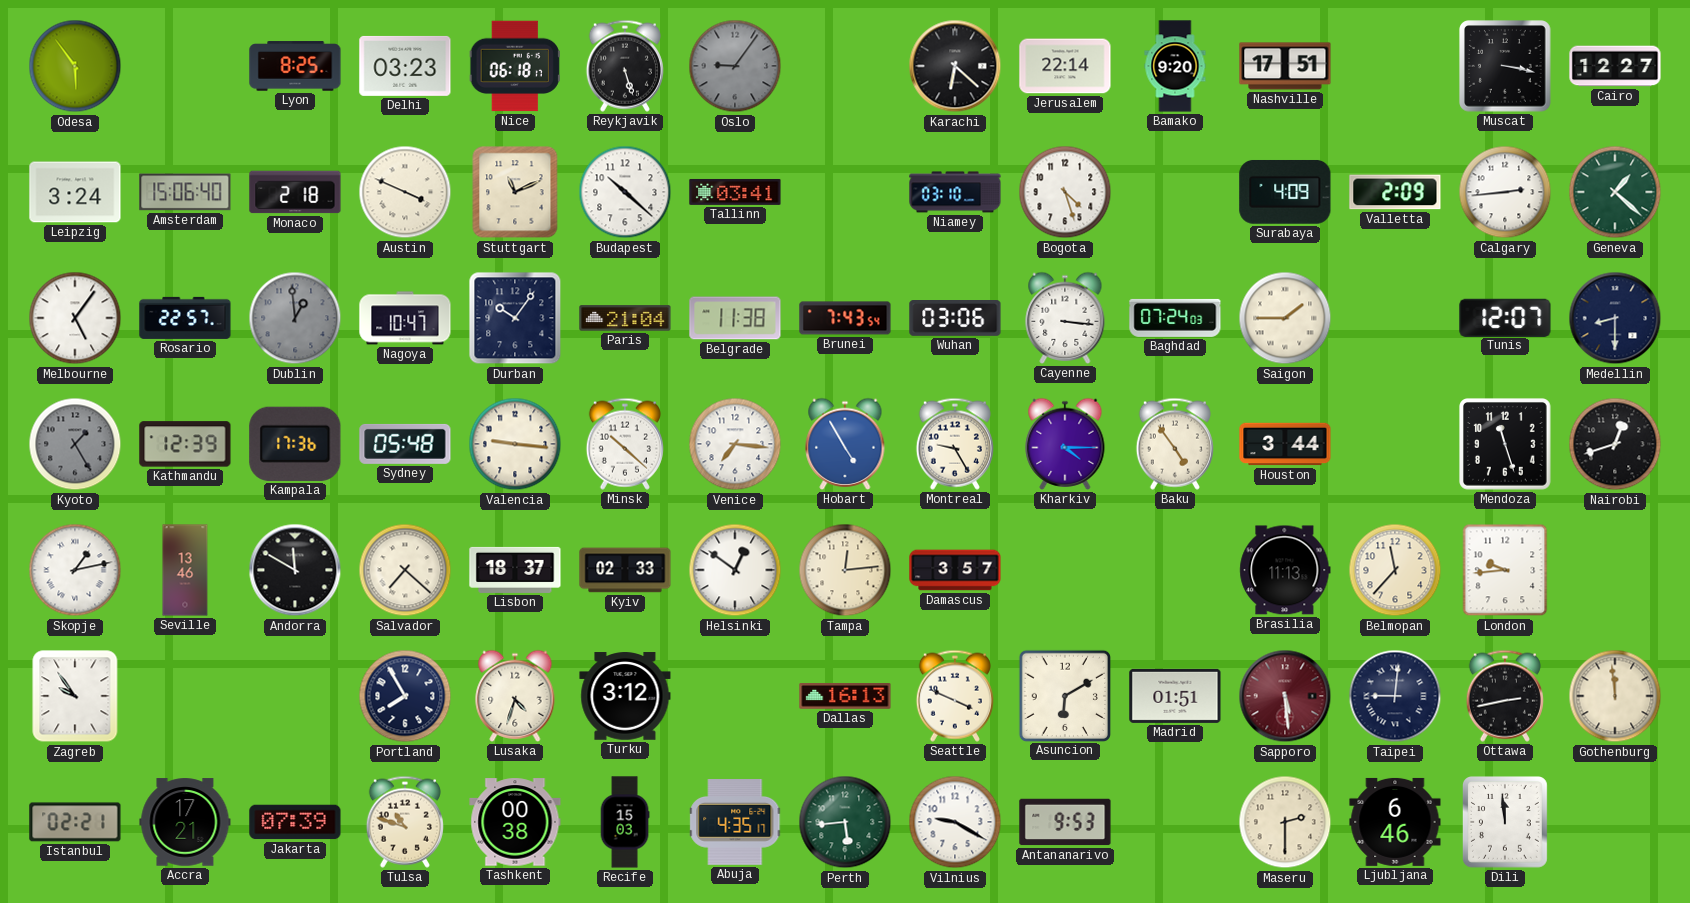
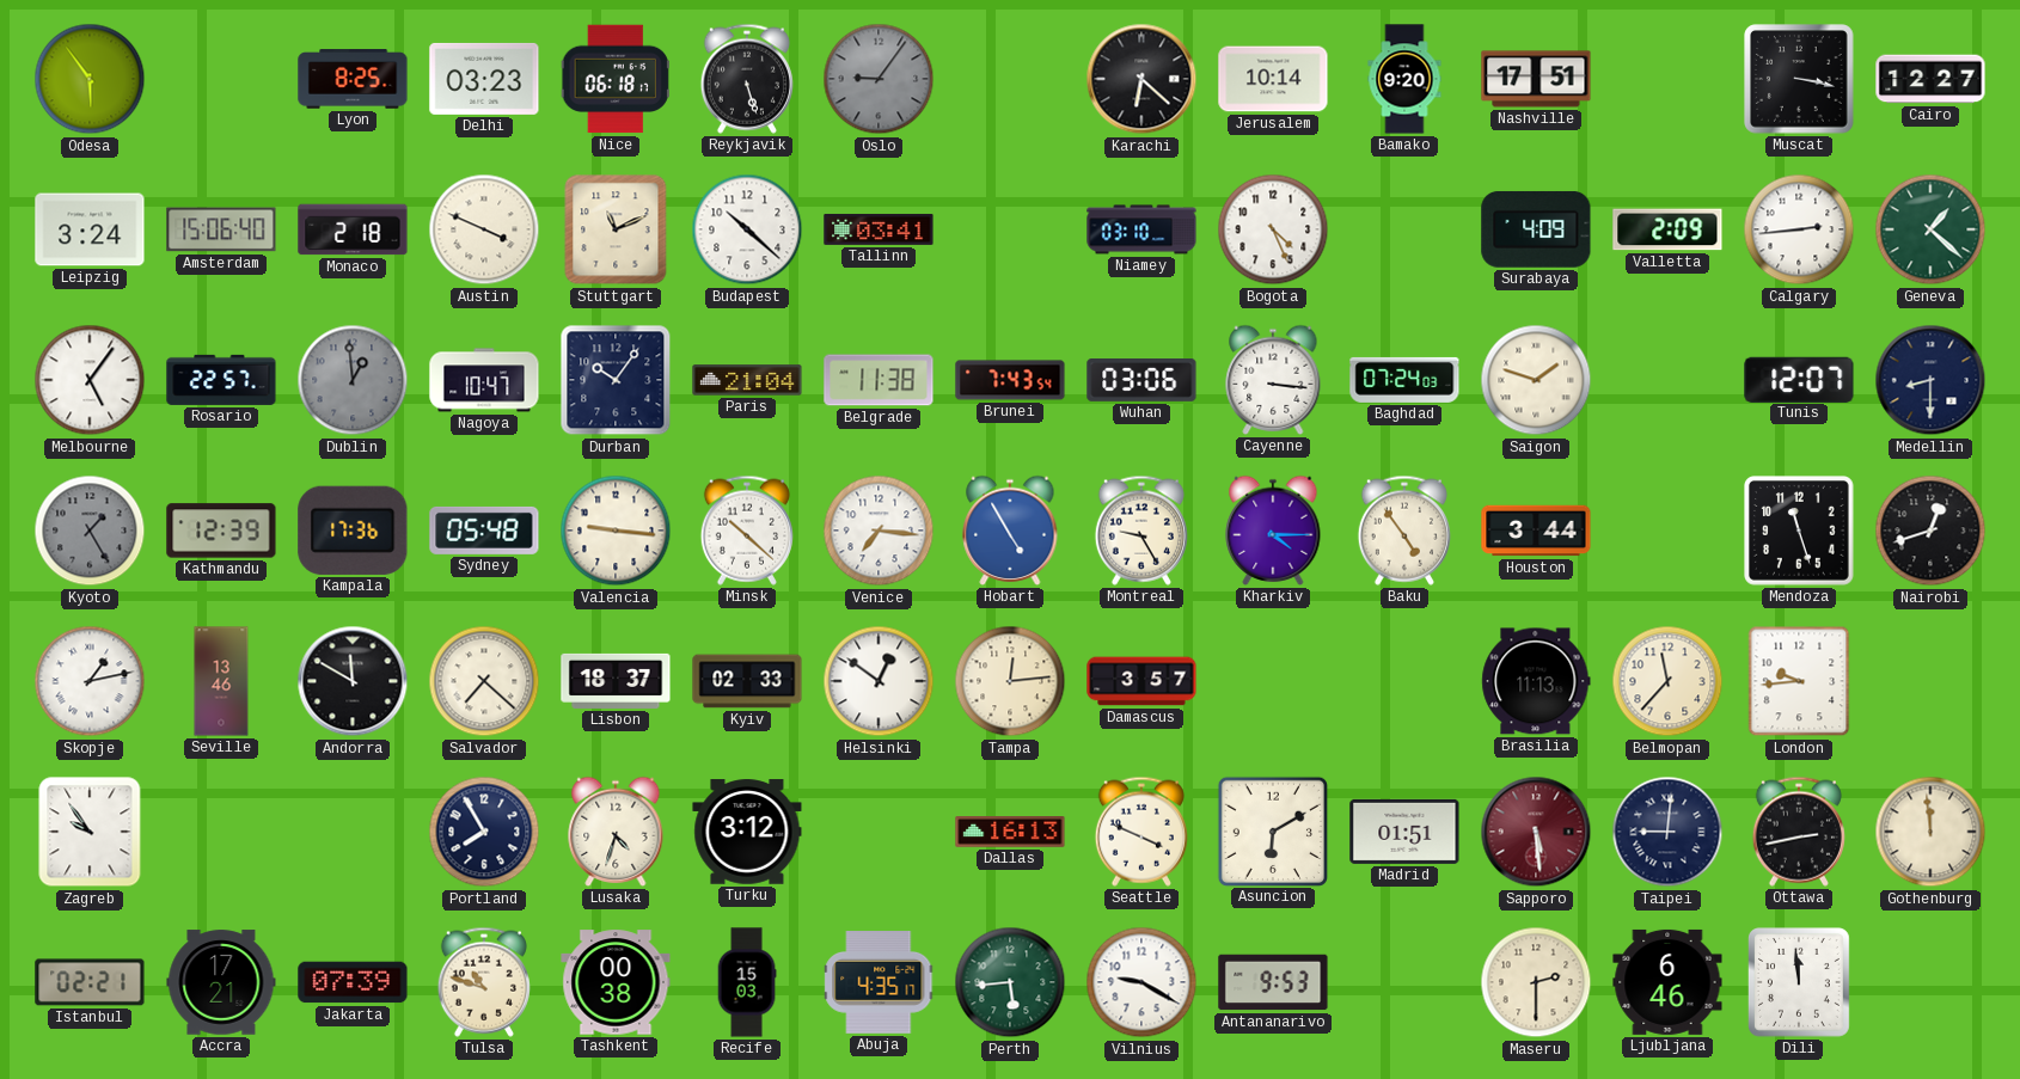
Jerusalem: 22:14 -> 10:14
Bogota: 4:27 -> 4:26
Saigon: 1:45 -> 1:48
